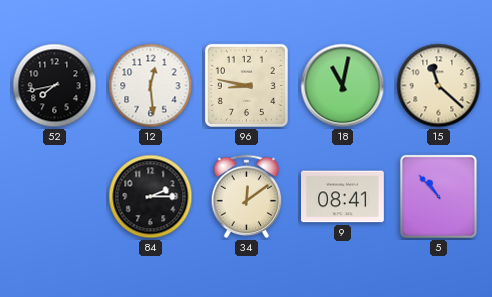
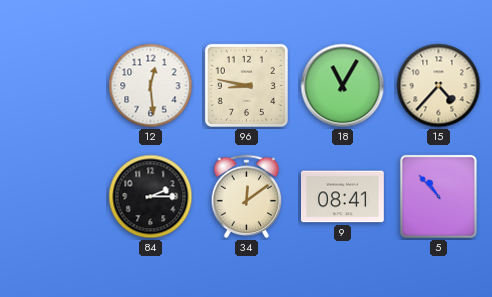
52: 7:43 -> none
18: 11:02 -> 11:05
15: 11:22 -> 4:37
